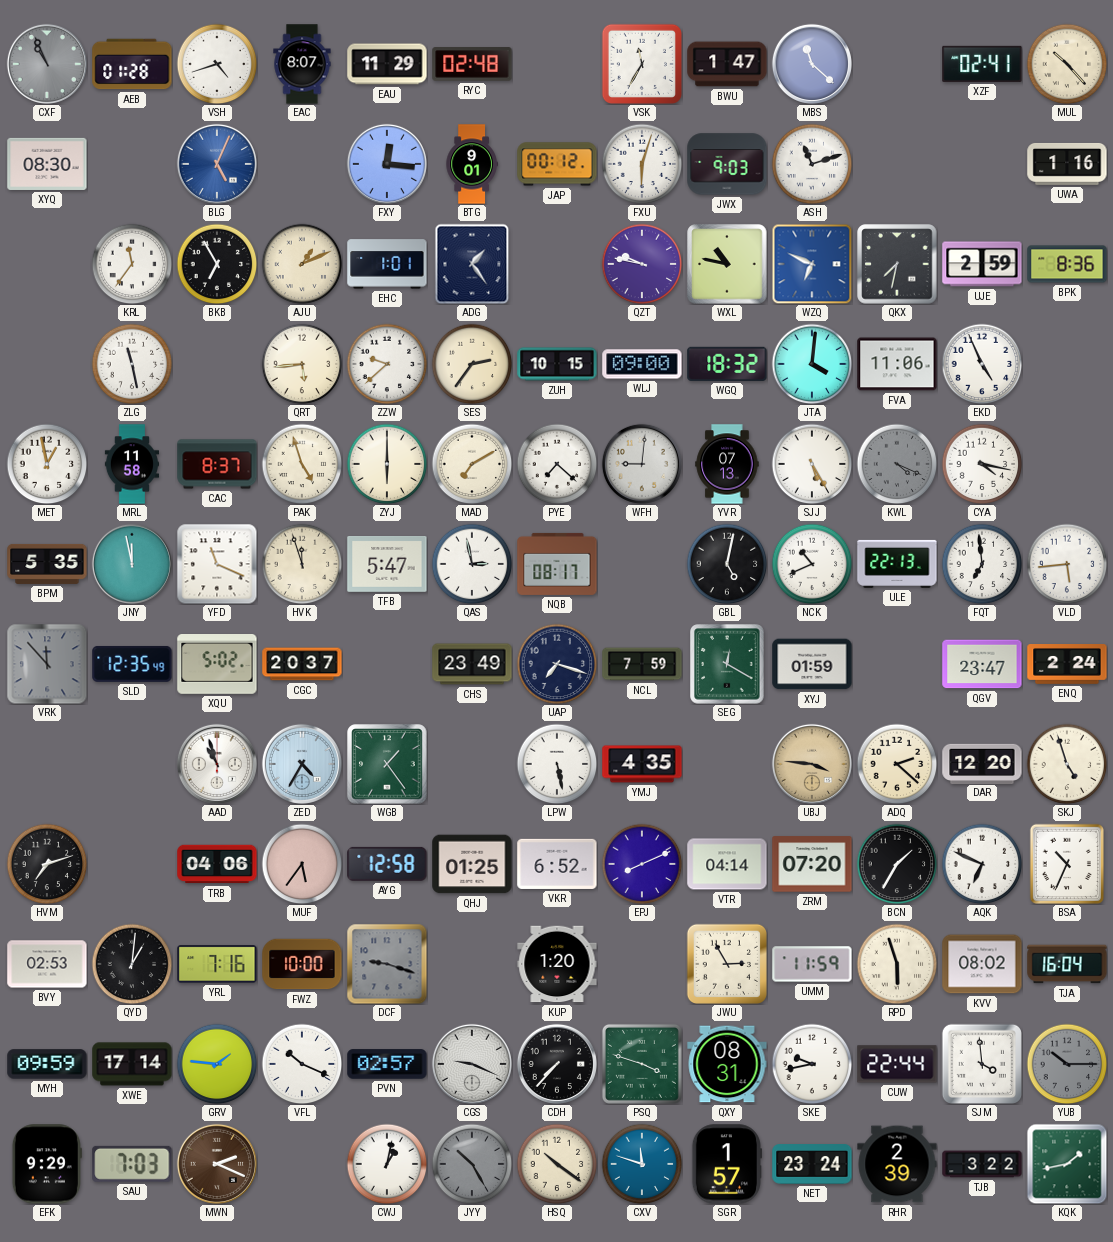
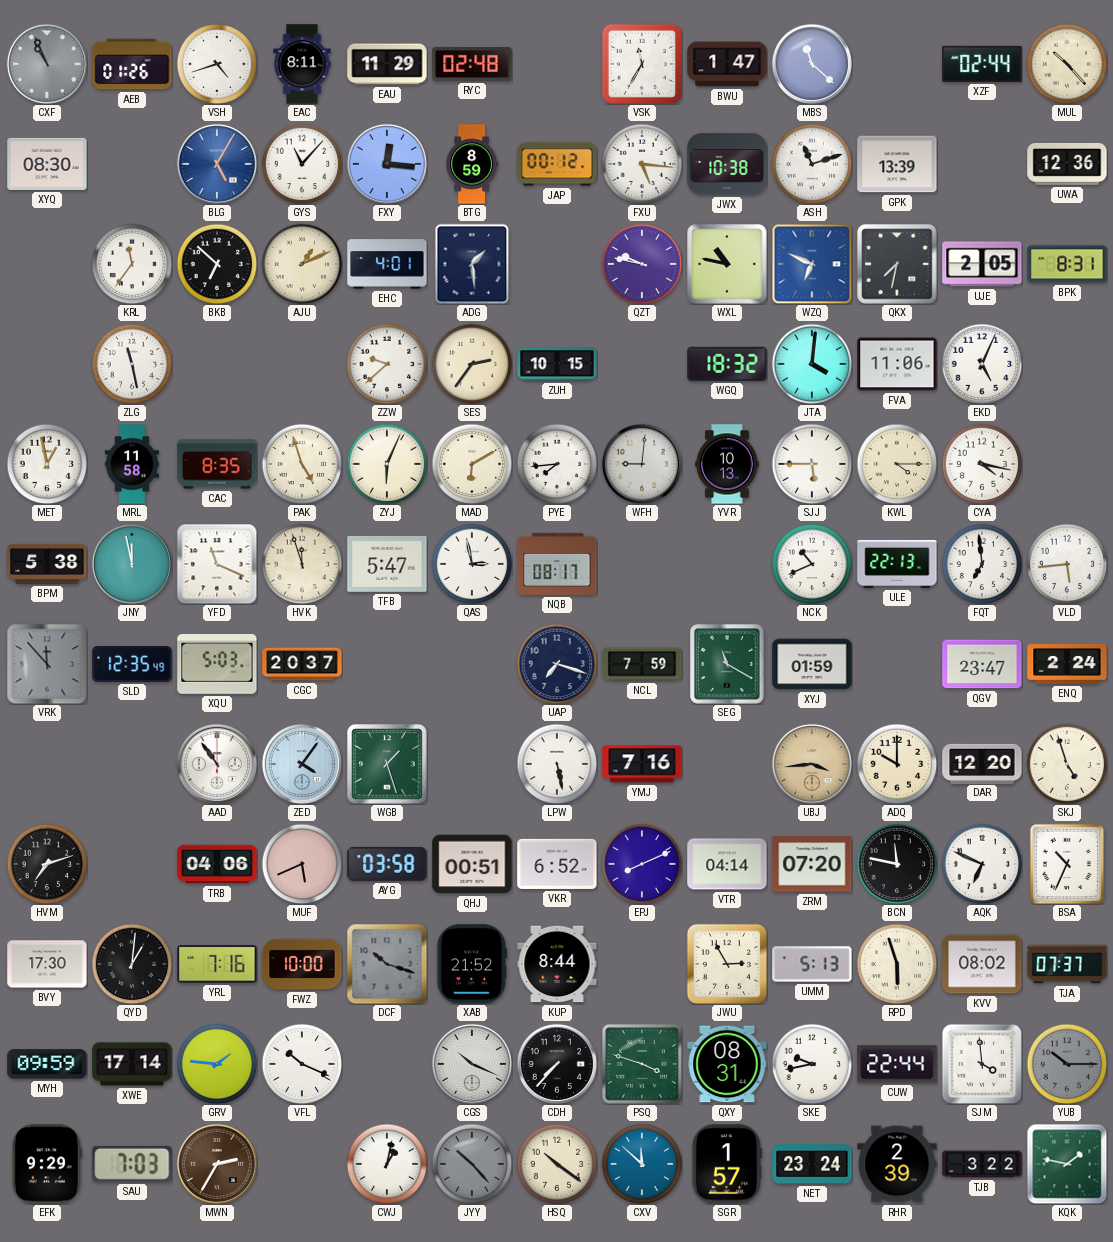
AEB: 01:28 -> 01:26
EAC: 8:07 -> 8:11
XZF: 02:41 -> 02:44
BLG: 5:04 -> 5:05
GYS: none -> 11:07
BTG: 9:01 -> 8:59
FXU: 6:03 -> 5:16
JWX: 9:03 -> 10:38
GPK: none -> 13:39
UWA: 1:16 -> 12:36
BKB: 6:55 -> 6:52
EHC: 1:01 -> 4:01
ADG: 1:24 -> 1:29
UJE: 2:59 -> 2:05
BPK: 8:36 -> 8:31
QRT: 5:44 -> none
WLJ: 09:00 -> none
EKD: 4:56 -> 5:04
CAC: 8:37 -> 8:35
ZYJ: 6:00 -> 6:04
MAD: 7:10 -> 6:10
PYE: 7:22 -> 7:44
YVR: 07:13 -> 10:13
SJJ: 5:25 -> 5:45
KWL: 4:19 -> 4:15
KWL dial: grey -> cream
BPM: 5:35 -> 5:38
GBL: 5:02 -> none
XQU: 5:02 -> 5:03
CHS: 23:49 -> none
SEG: 12:20 -> 11:20
AAD: 10:57 -> 10:54
ZED: 4:35 -> 4:06
WGB: 1:24 -> 1:27
YMJ: 4:35 -> 7:16
UBJ: 3:46 -> 3:44
ADQ: 2:22 -> 10:00
MUF: 5:36 -> 5:41
AYG: 12:58 -> 03:58
QHJ: 01:25 -> 00:51
BCN: 1:35 -> 11:47
BVY: 02:53 -> 17:30
DCF: 9:18 -> 10:18
XAB: none -> 21:52
KUP: 1:20 -> 8:44
UMM: 11:59 -> 5:13
TJA: 16:04 -> 07:37
PVN: 02:57 -> none
CGS: 9:19 -> 10:19
MWN: 2:19 -> 2:35
JYY: 10:25 -> 10:23
CXV: 11:48 -> 11:52
KQK: 1:43 -> 1:47
